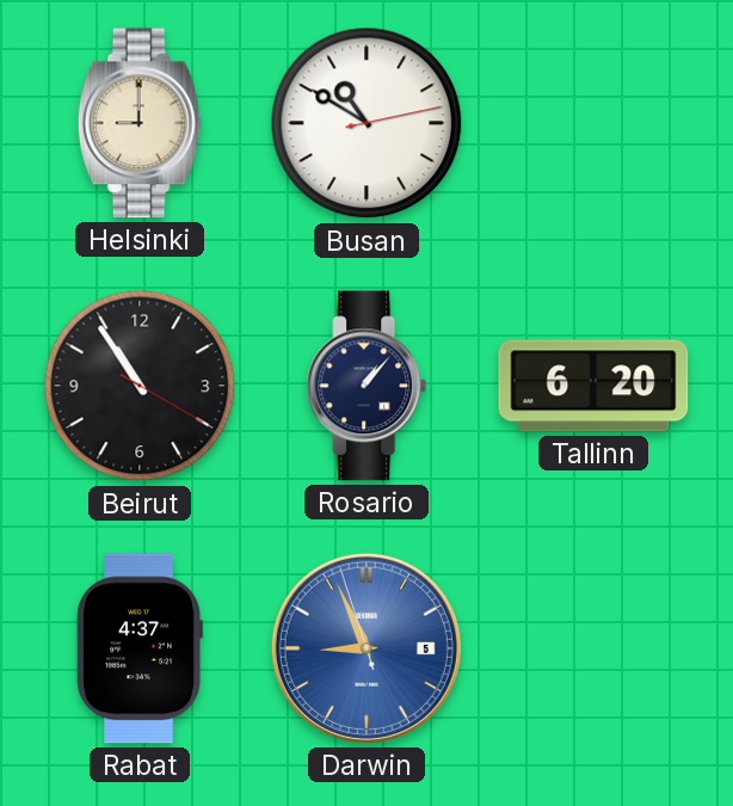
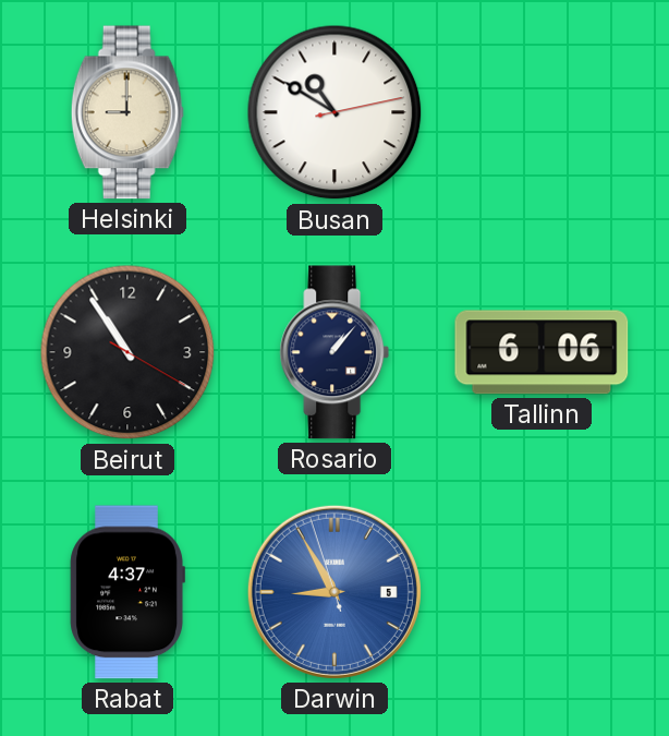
Tallinn: 6:20 -> 6:06
Darwin: 8:55 -> 8:54
